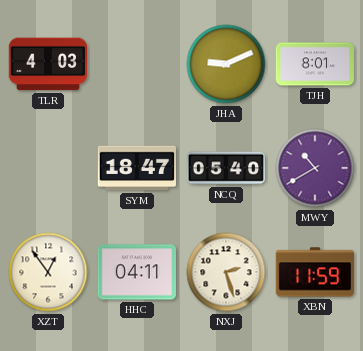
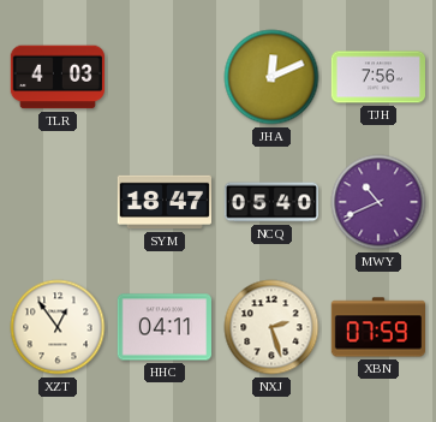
JHA: 9:11 -> 12:11
TJH: 8:01 -> 7:56
MWY: 10:40 -> 10:41
XBN: 11:59 -> 07:59
